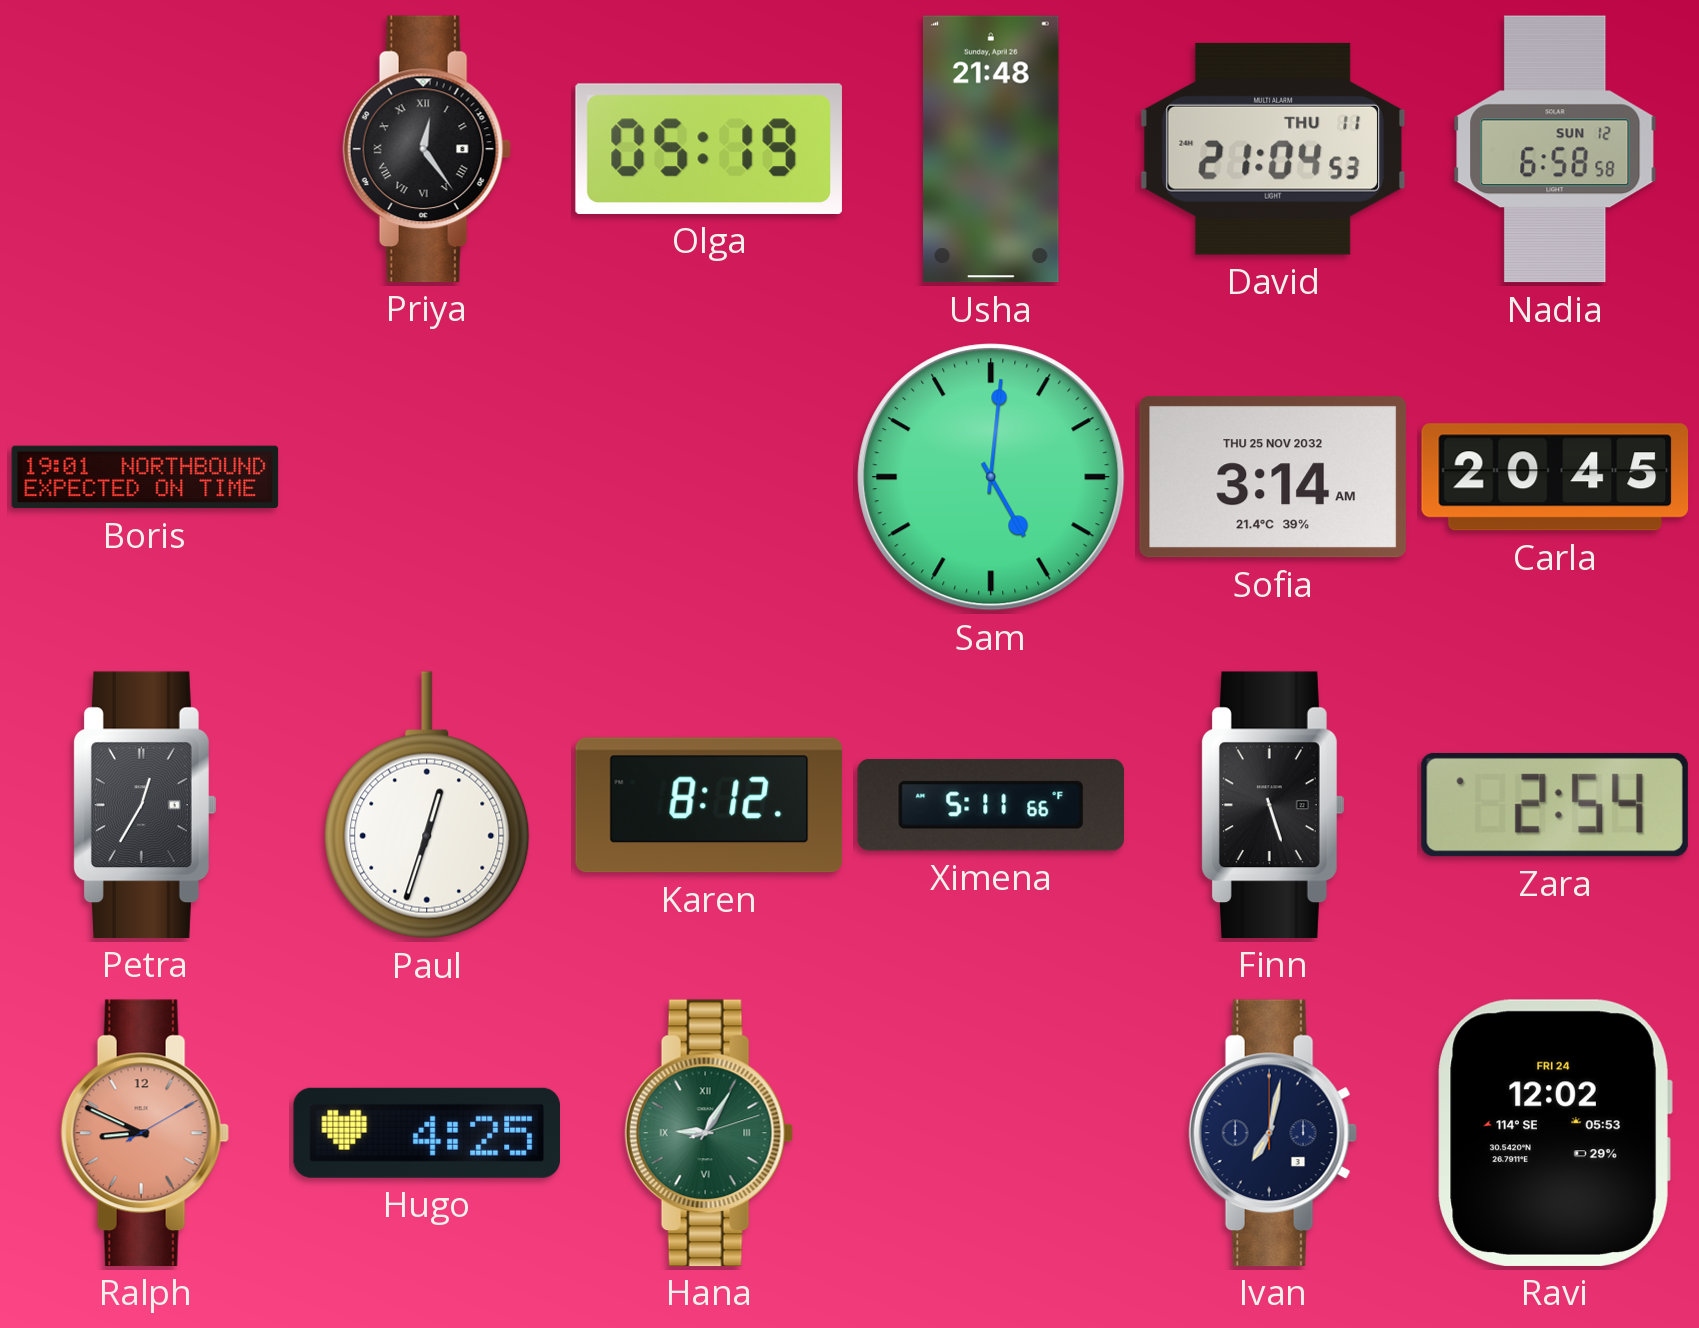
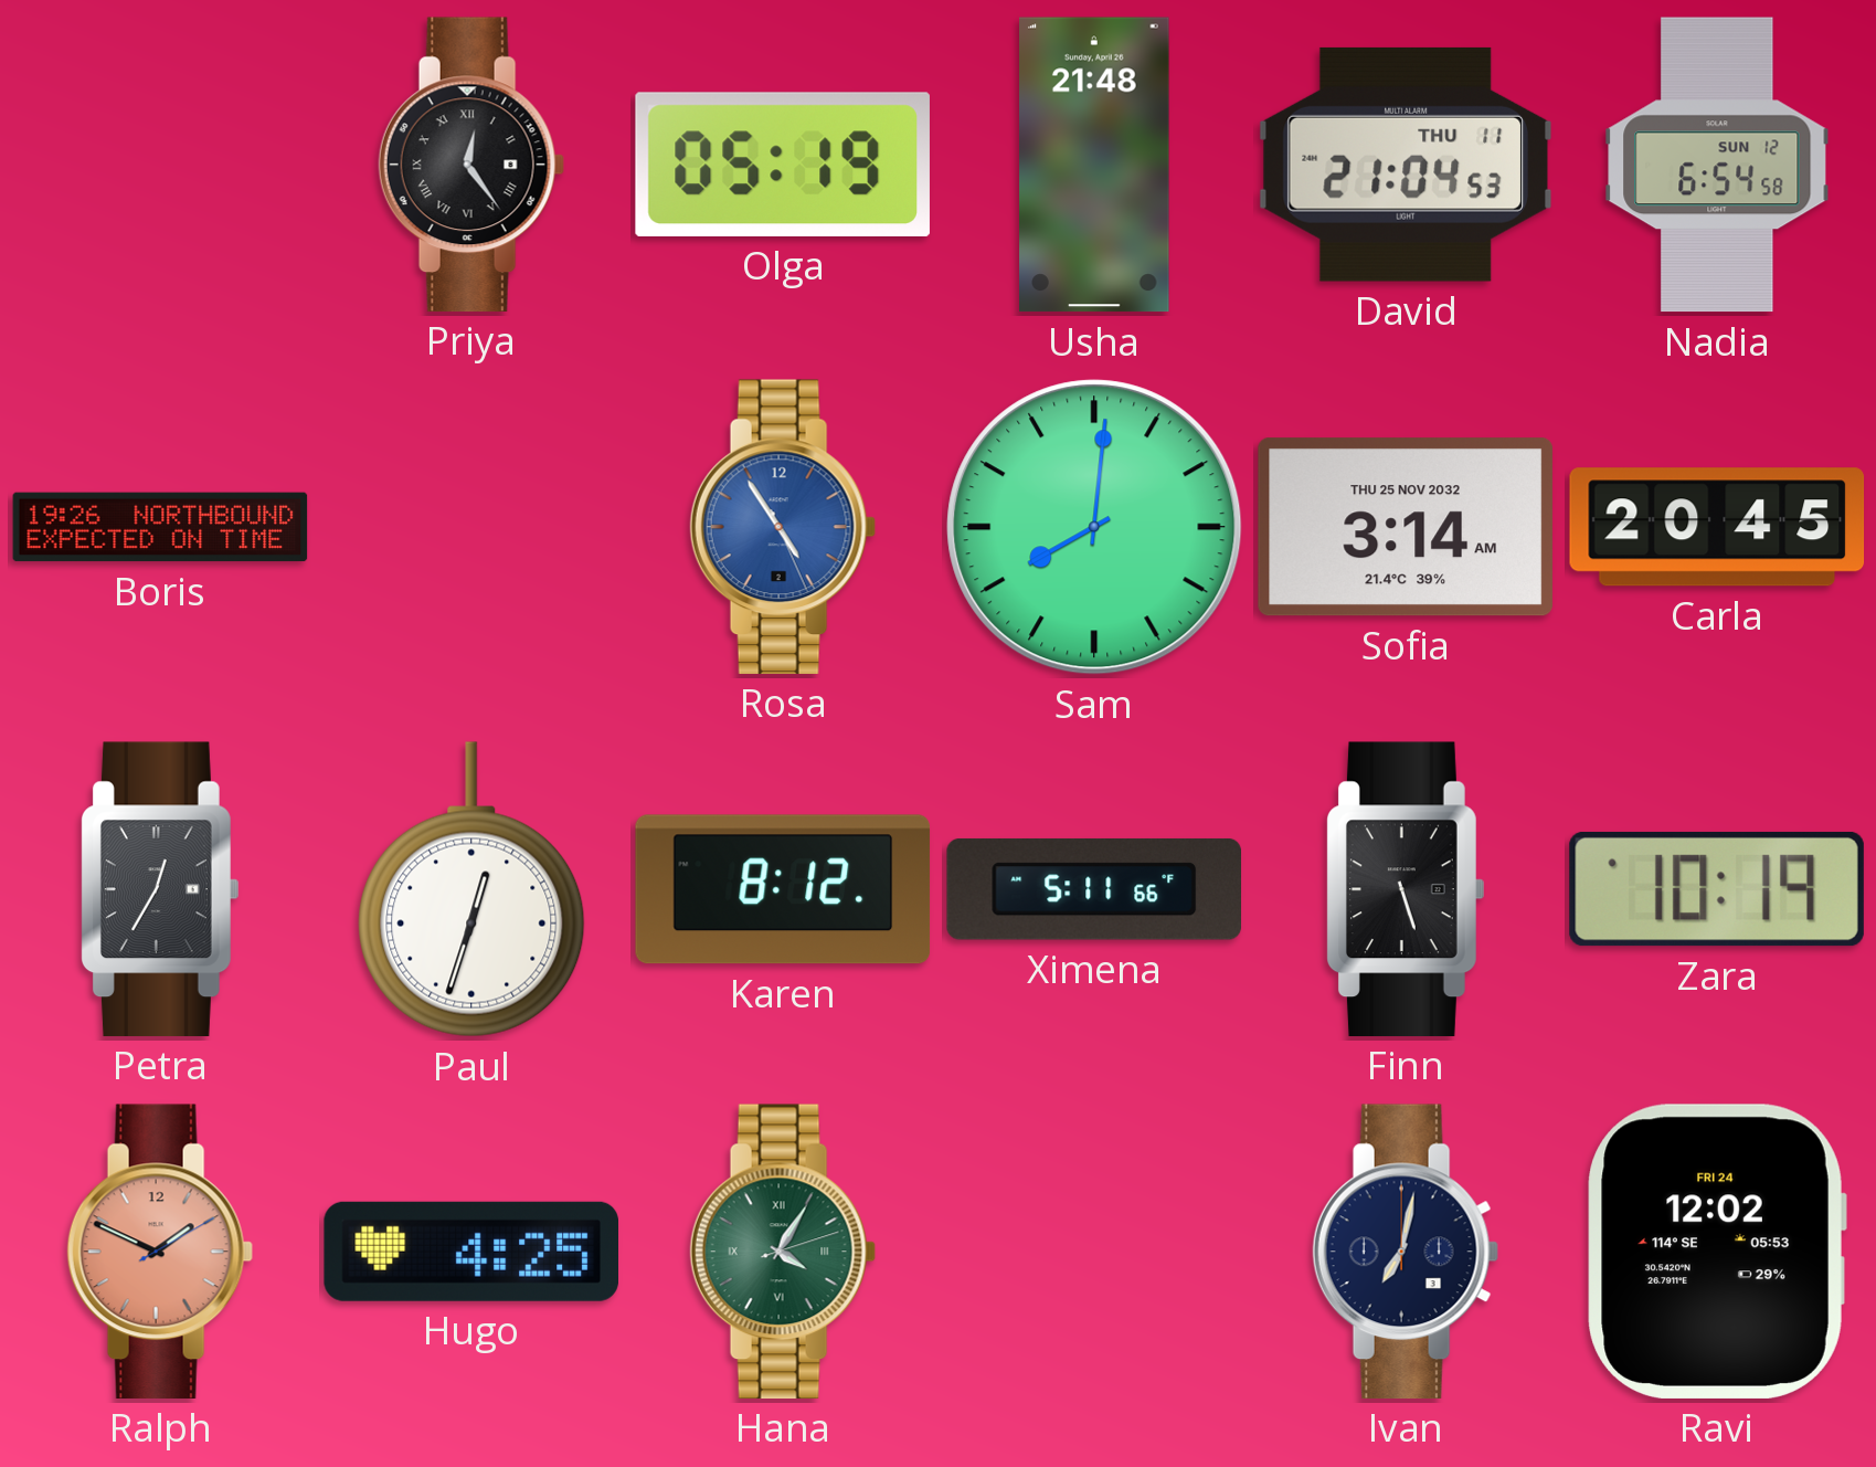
Nadia: 6:58 -> 6:54
Boris: 19:01 -> 19:26
Rosa: none -> 4:54
Sam: 5:01 -> 8:01
Zara: 2:54 -> 10:19
Ralph: 8:49 -> 1:49
Hana: 9:05 -> 4:05
